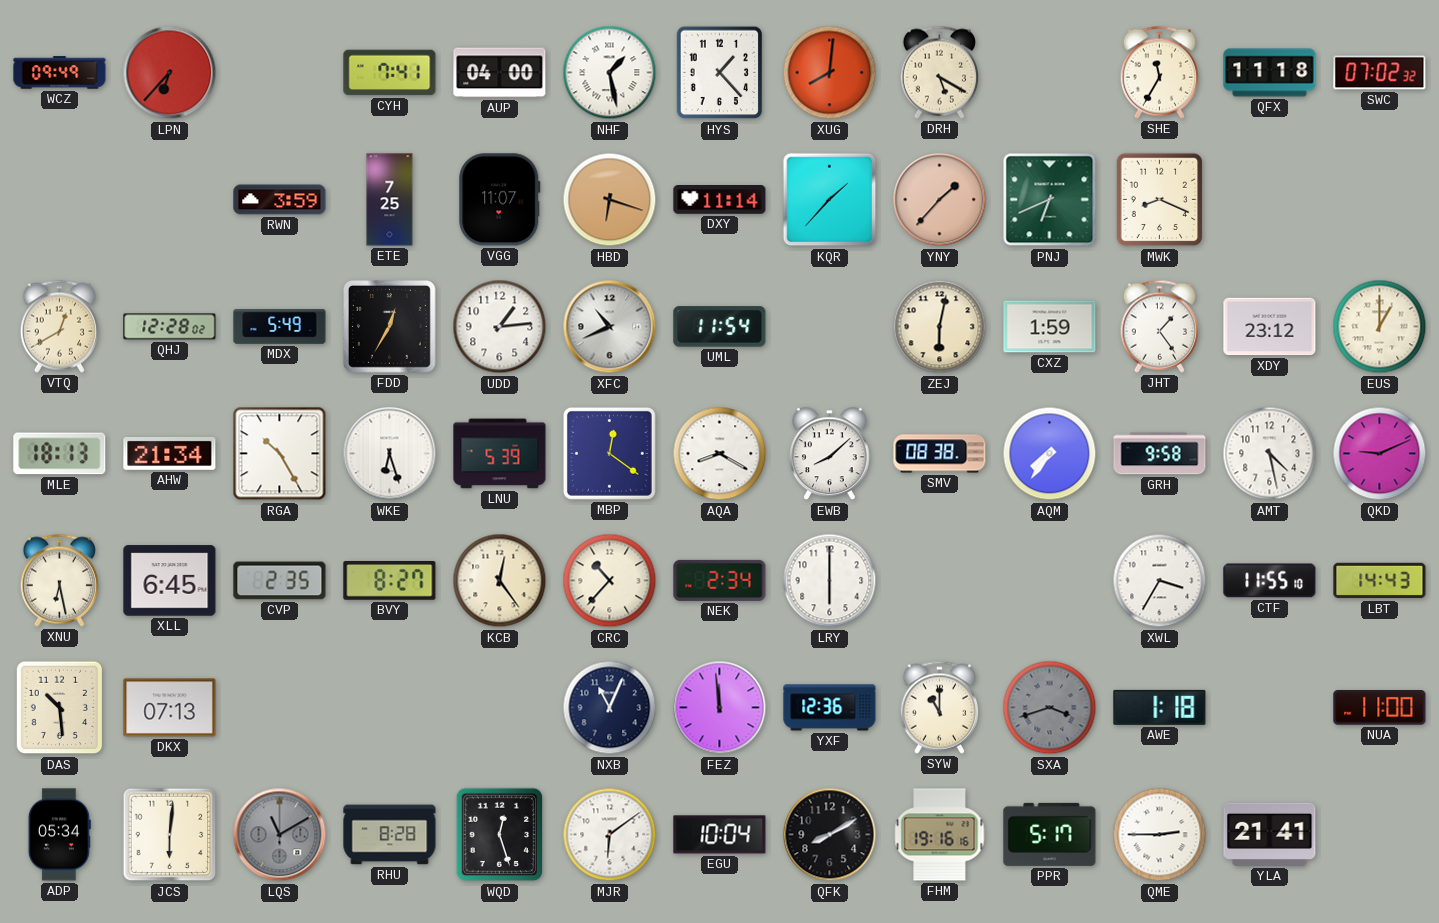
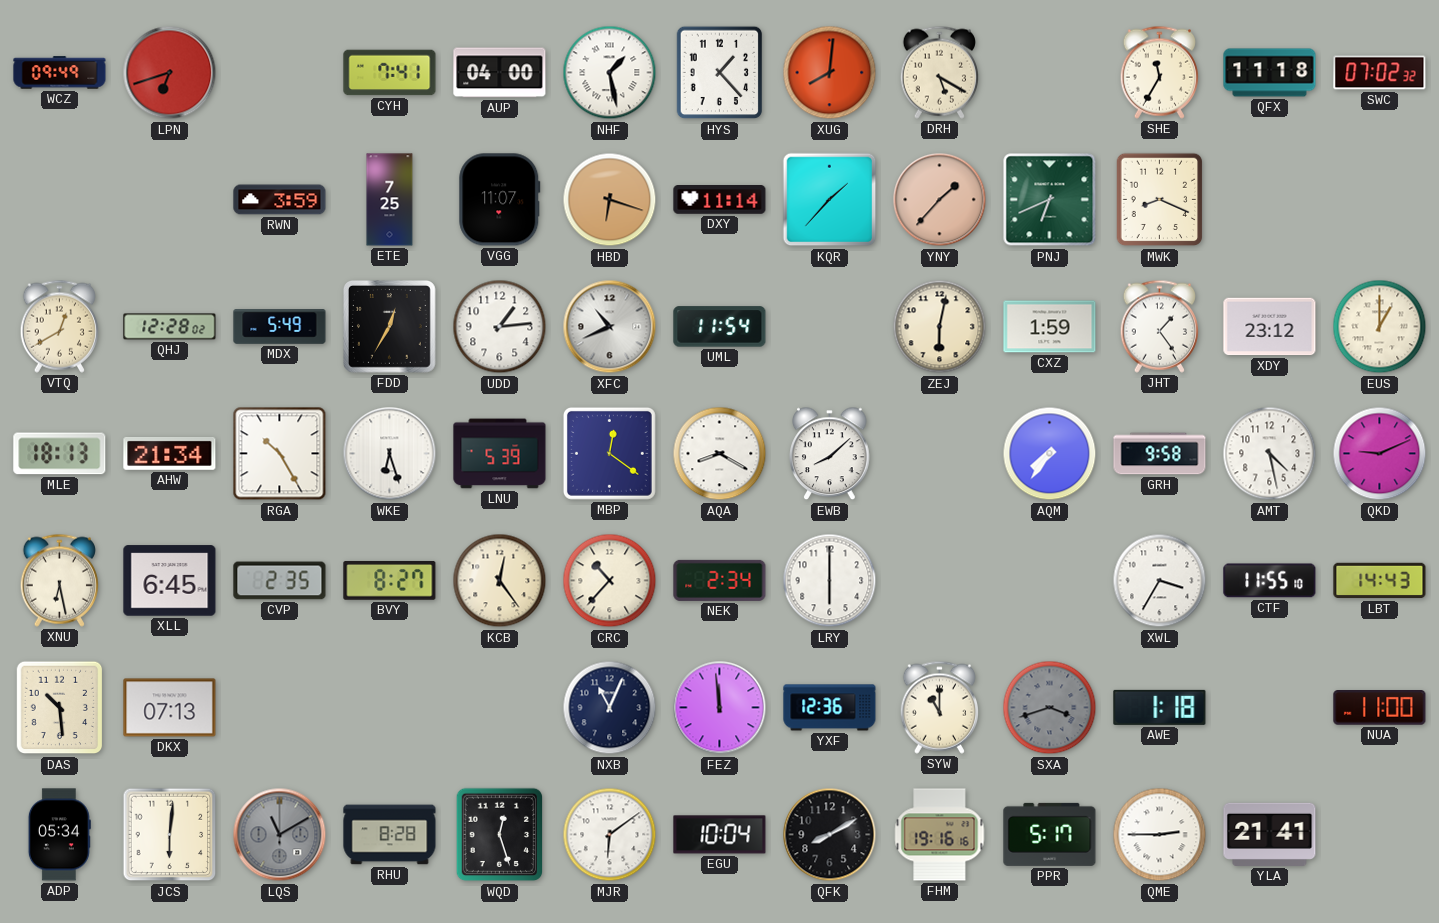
LPN: 6:37 -> 6:42
SMV: 08:38 -> none
